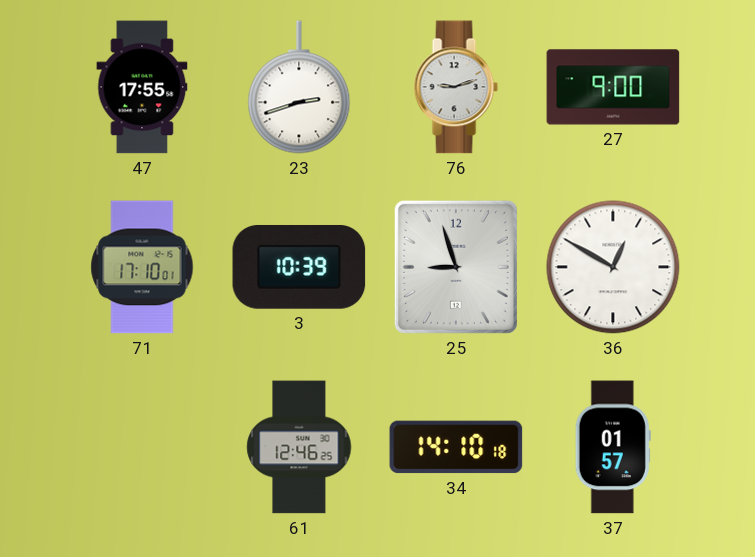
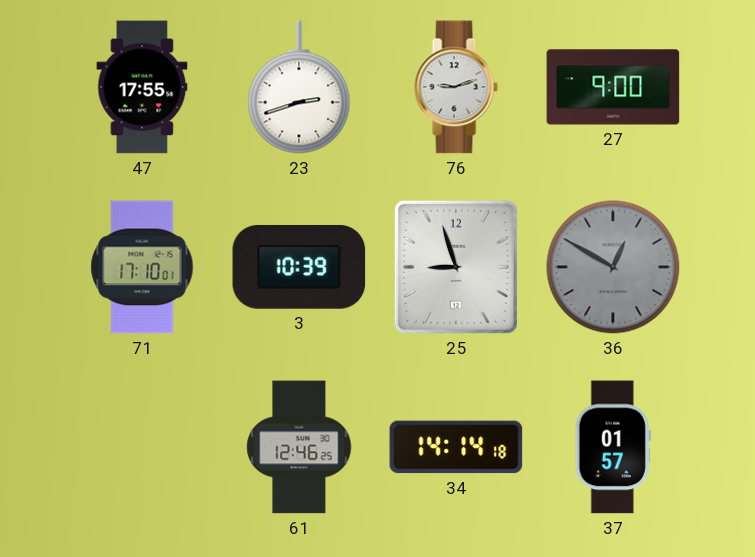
36 dial: white -> grey
34: 14:10 -> 14:14
